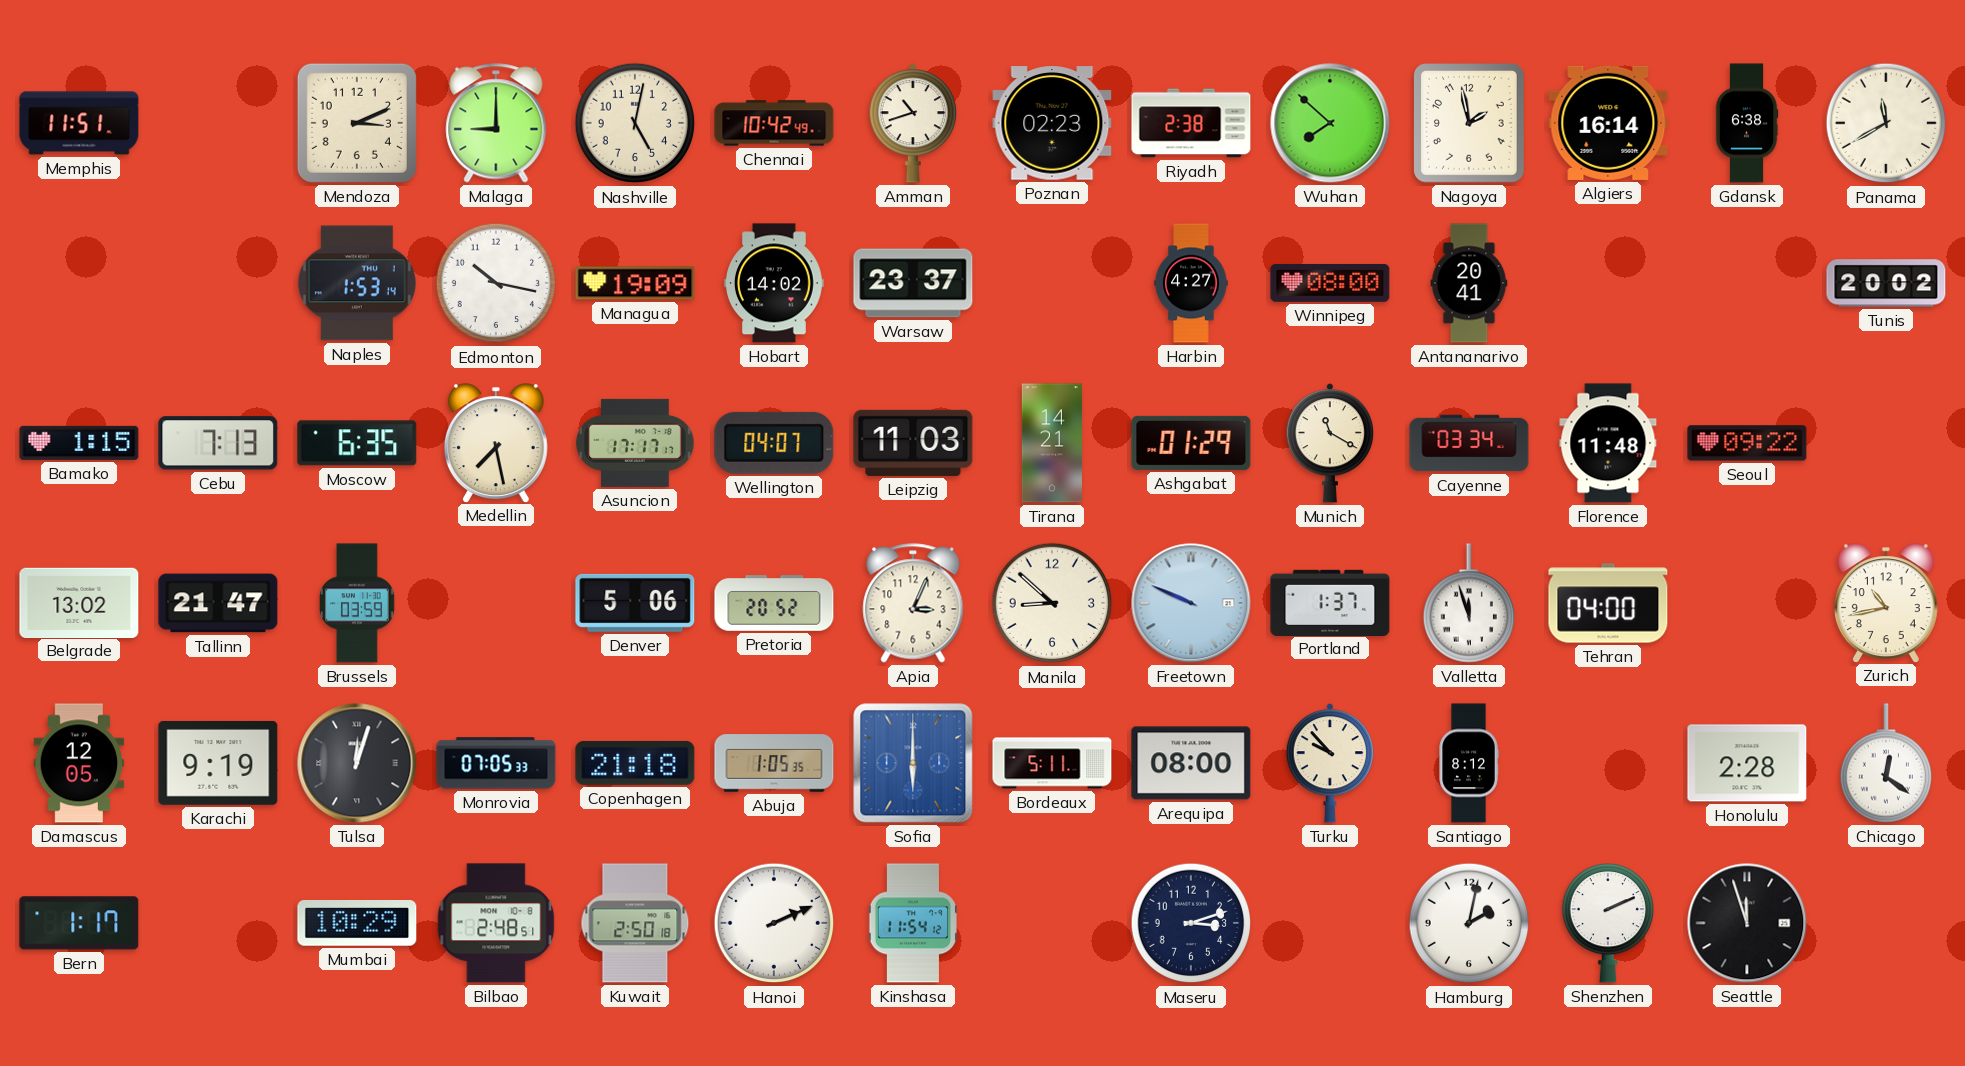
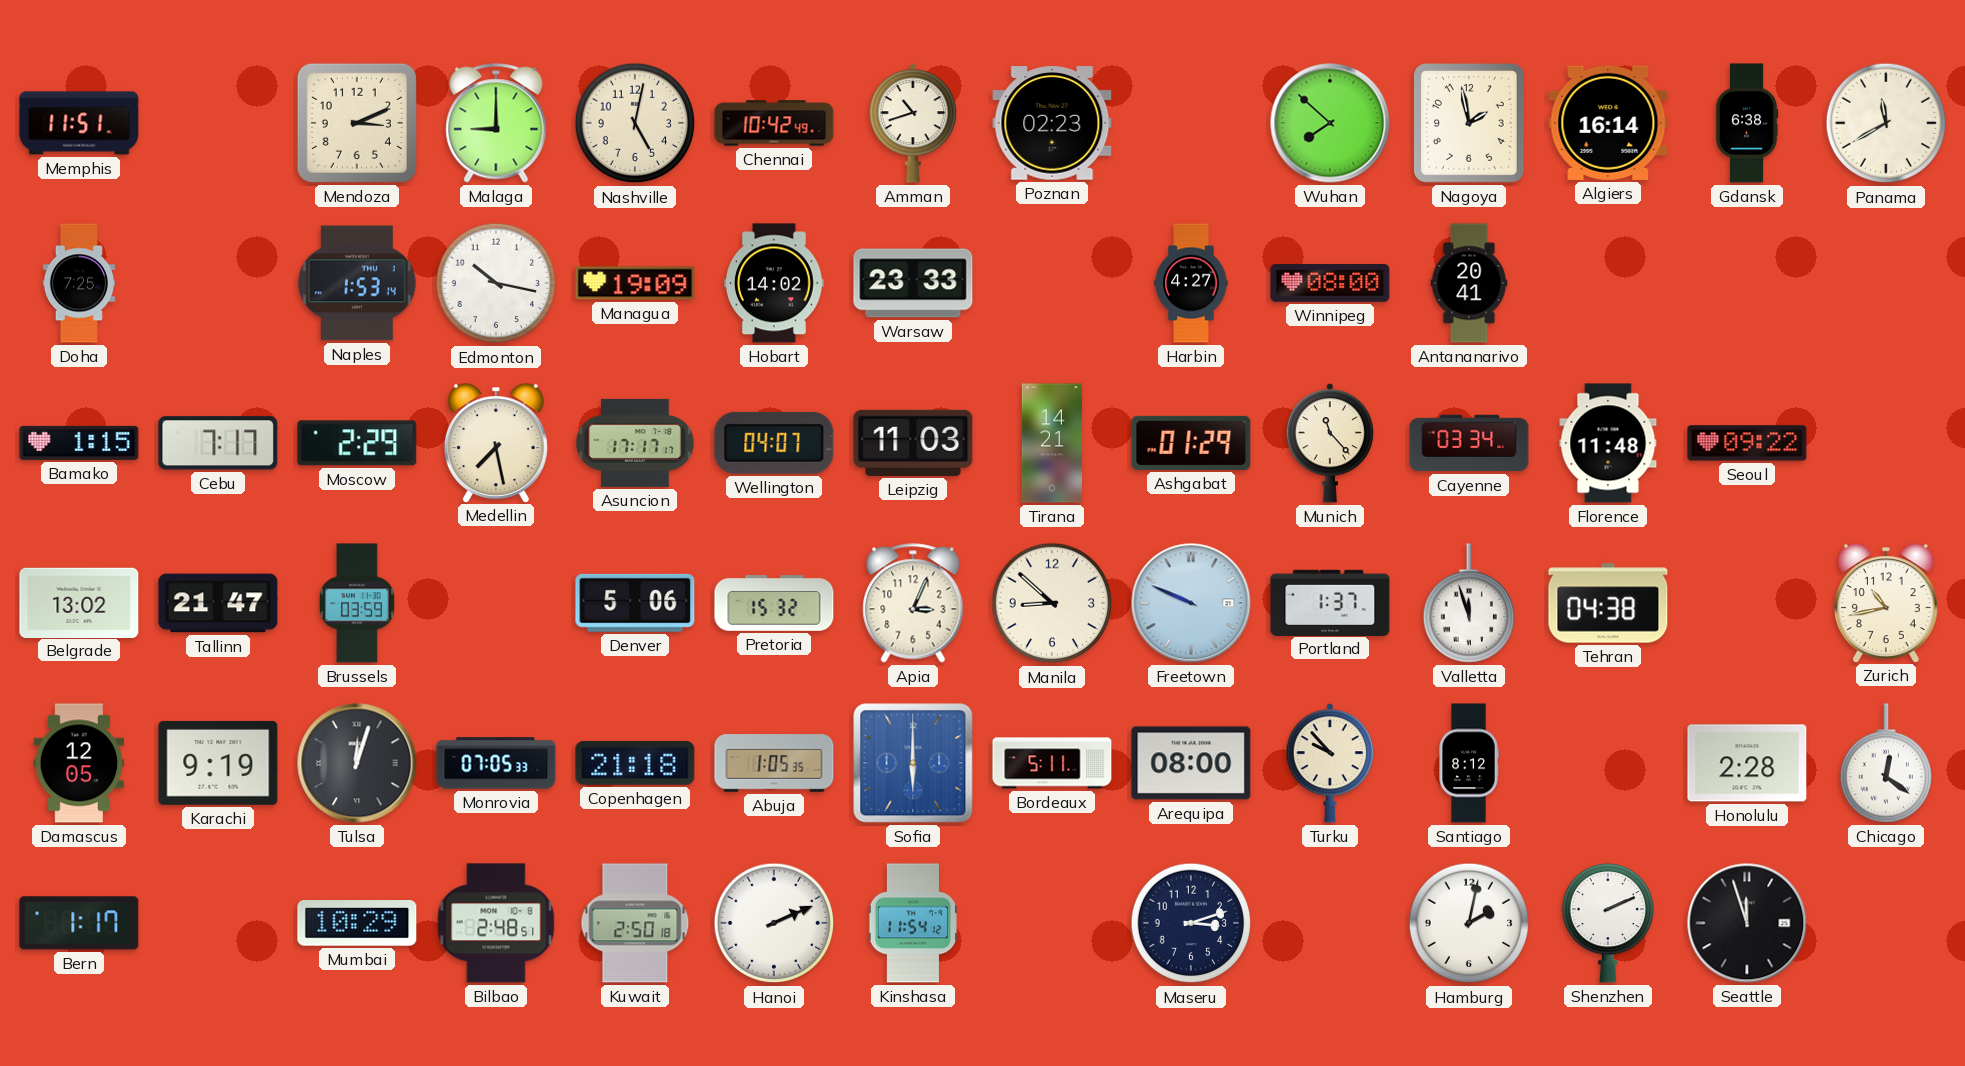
Riyadh: 2:38 -> none
Doha: none -> 7:25
Warsaw: 23:37 -> 23:33
Tunis: 20:02 -> none
Cebu: 7:13 -> 7:17
Moscow: 6:35 -> 2:29
Munich: 11:20 -> 11:23
Pretoria: 20:52 -> 15:32
Tehran: 04:00 -> 04:38
